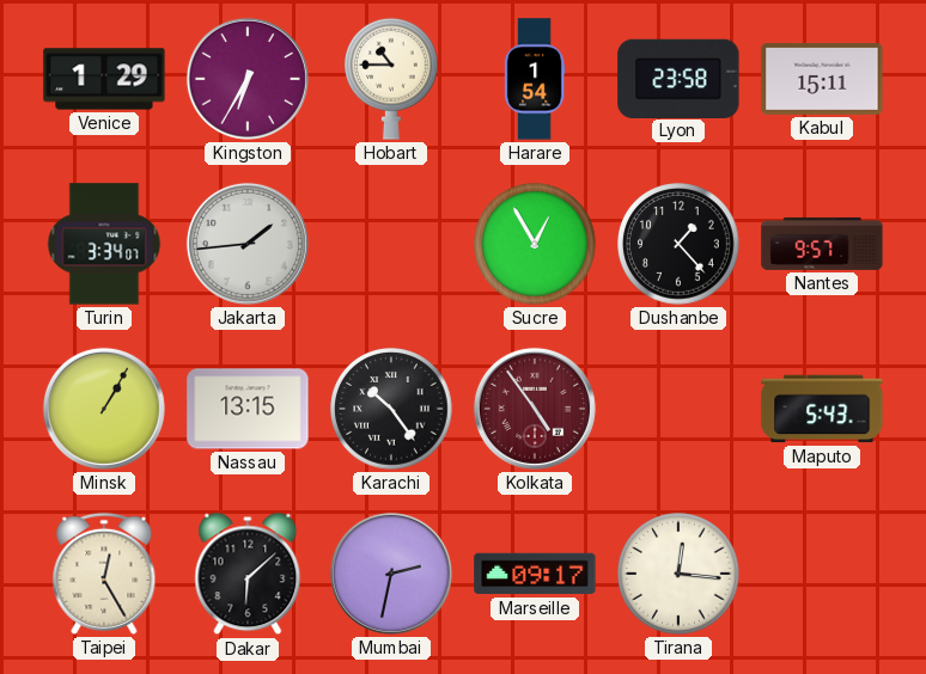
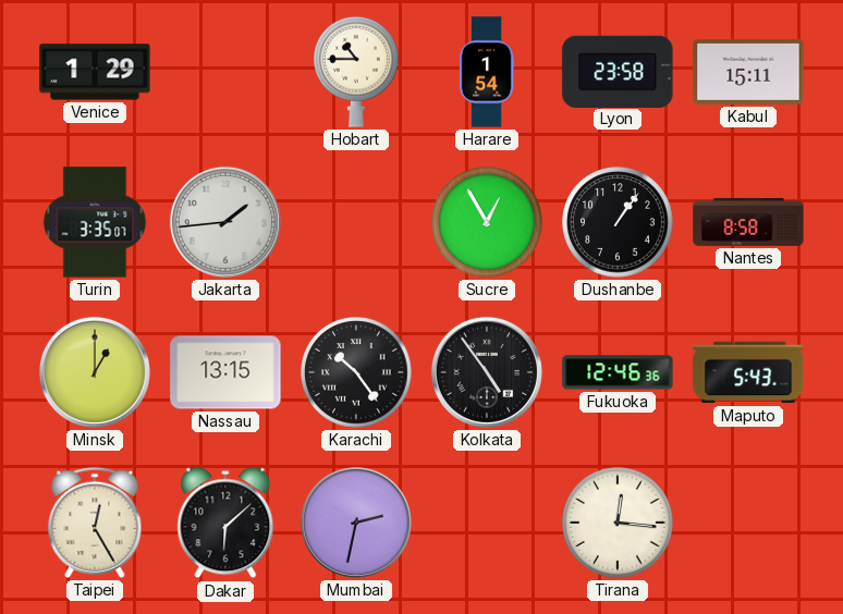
Kingston: 6:35 -> none
Turin: 3:34 -> 3:35
Dushanbe: 1:23 -> 1:06
Nantes: 9:57 -> 8:58
Minsk: 1:05 -> 1:00
Kolkata dial: burgundy -> black
Fukuoka: none -> 12:46
Marseille: 09:17 -> none
